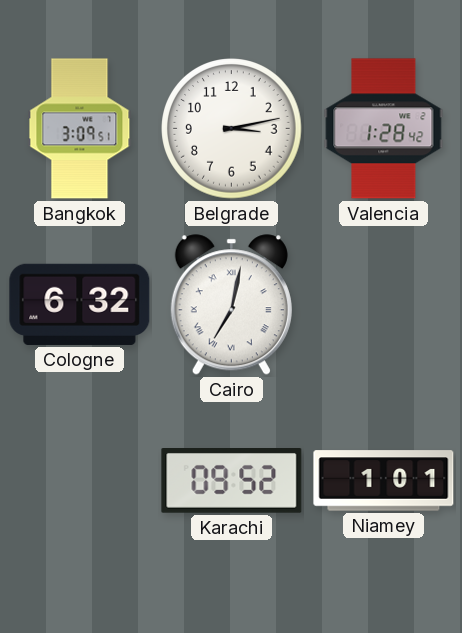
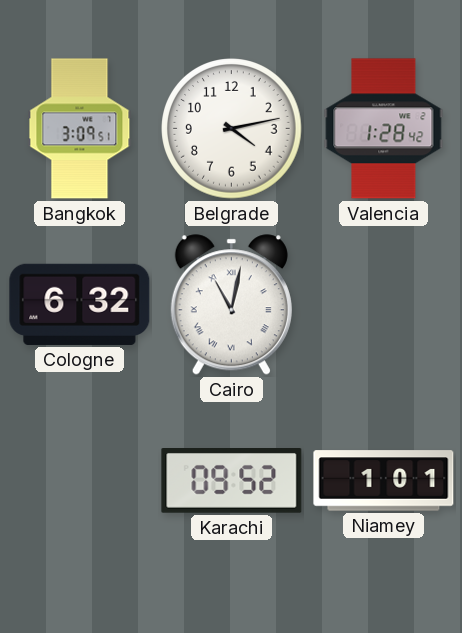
Belgrade: 3:13 -> 4:13
Cairo: 7:02 -> 11:02
